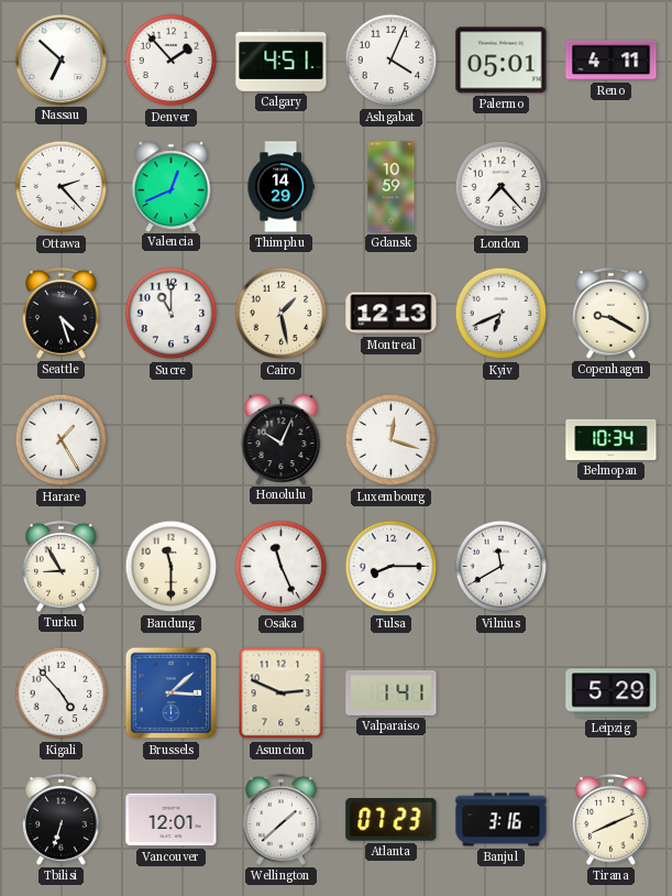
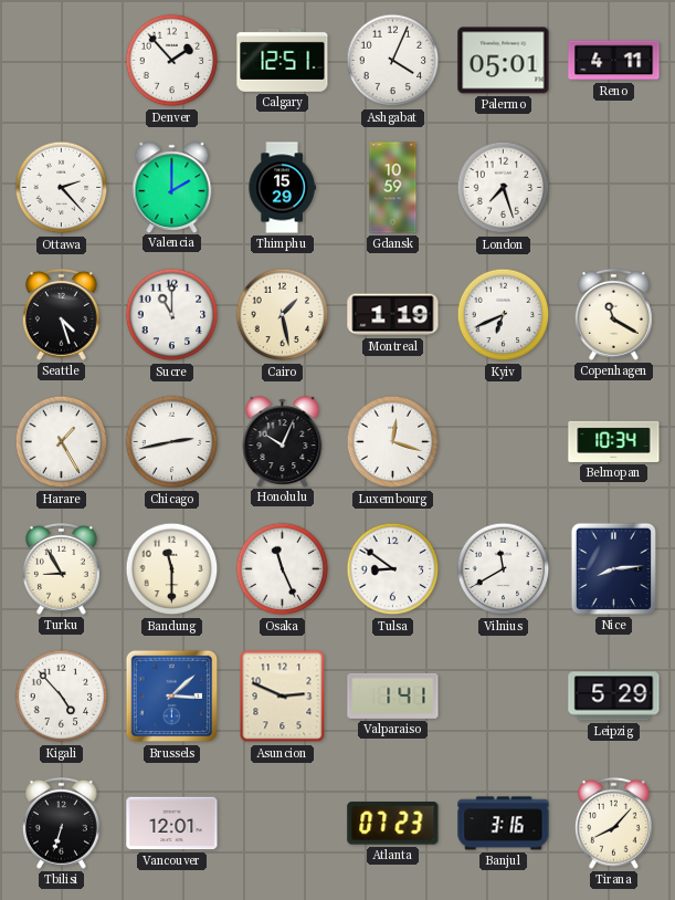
Nassau: 6:52 -> none
Calgary: 4:51 -> 12:51
Valencia: 12:41 -> 2:00
Thimphu: 14:29 -> 15:29
London: 7:23 -> 7:27
Montreal: 12:13 -> 1:19
Copenhagen: 9:20 -> 11:20
Chicago: none -> 2:43
Tulsa: 8:15 -> 8:51
Nice: none -> 8:14
Wellington: 1:38 -> none
Tirana: 8:11 -> 8:07
